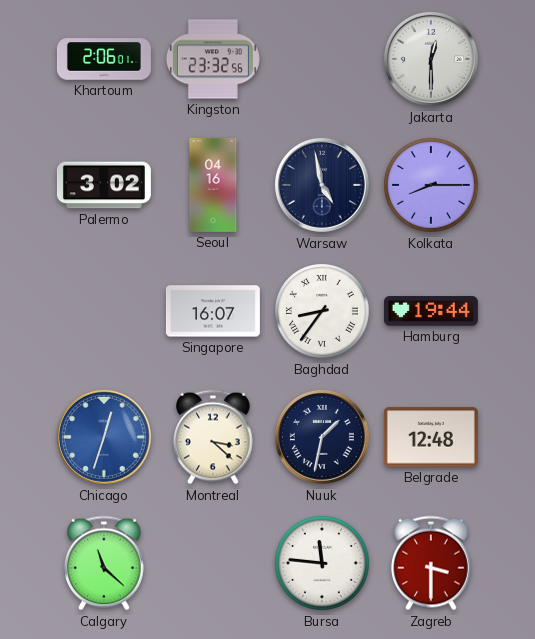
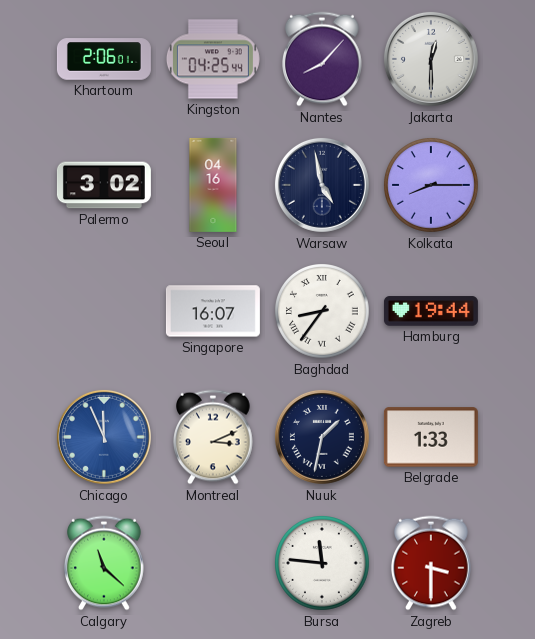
Kingston: 23:32 -> 04:25
Nantes: none -> 8:07
Chicago: 12:33 -> 11:56
Montreal: 3:22 -> 3:11
Belgrade: 12:48 -> 1:33
